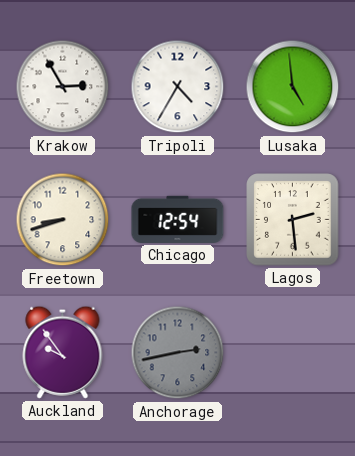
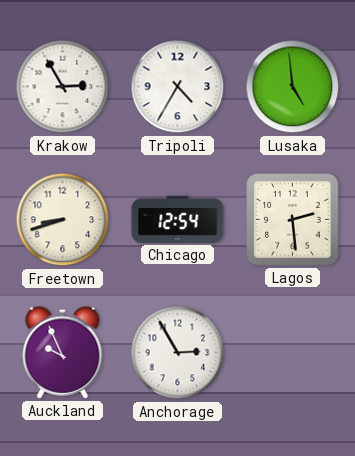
Auckland: 9:54 -> 9:56
Anchorage: 2:43 -> 2:55
Anchorage dial: grey -> white
